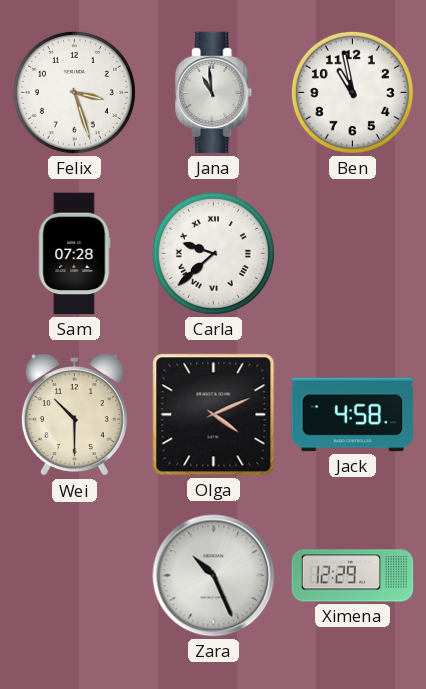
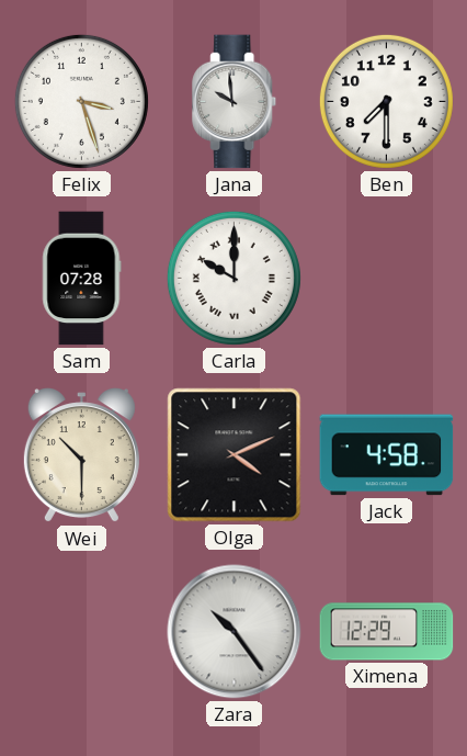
Jana: 10:59 -> 9:59
Ben: 10:58 -> 7:30
Carla: 9:38 -> 10:00
Zara: 10:26 -> 10:24
